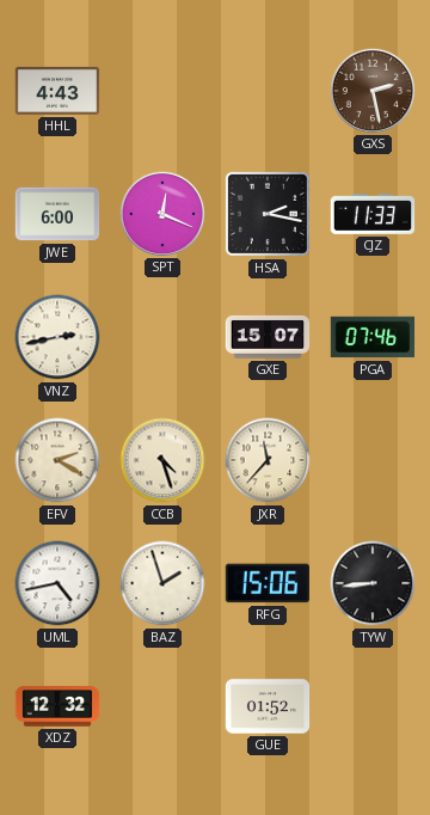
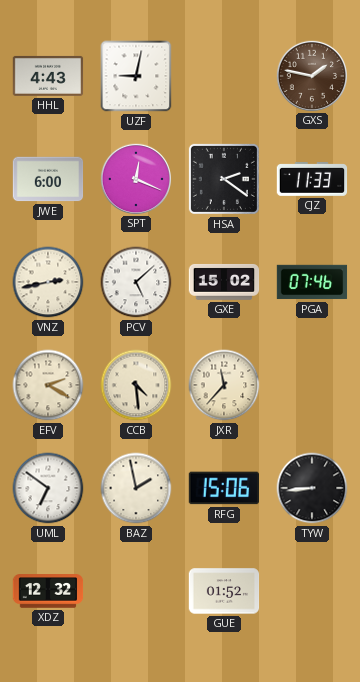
UZF: none -> 9:02
GXS: 2:28 -> 1:47
HSA: 2:17 -> 2:21
PCV: none -> 5:08
GXE: 15:07 -> 15:02
CCB: 4:27 -> 4:29
UML: 4:43 -> 6:51
BAZ: 1:57 -> 1:58
